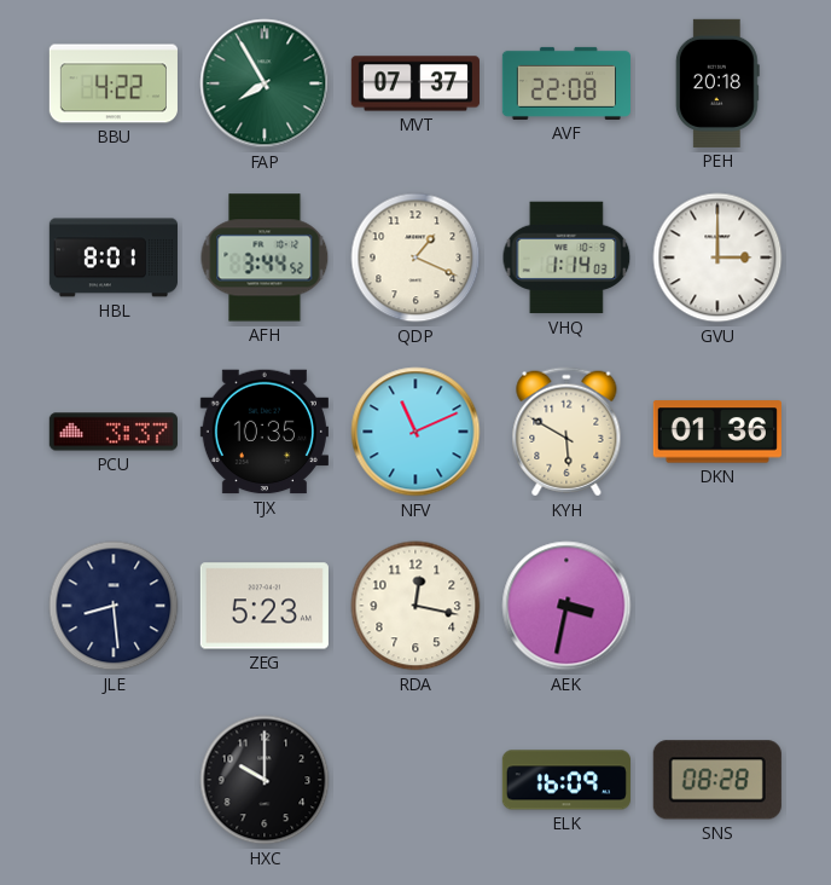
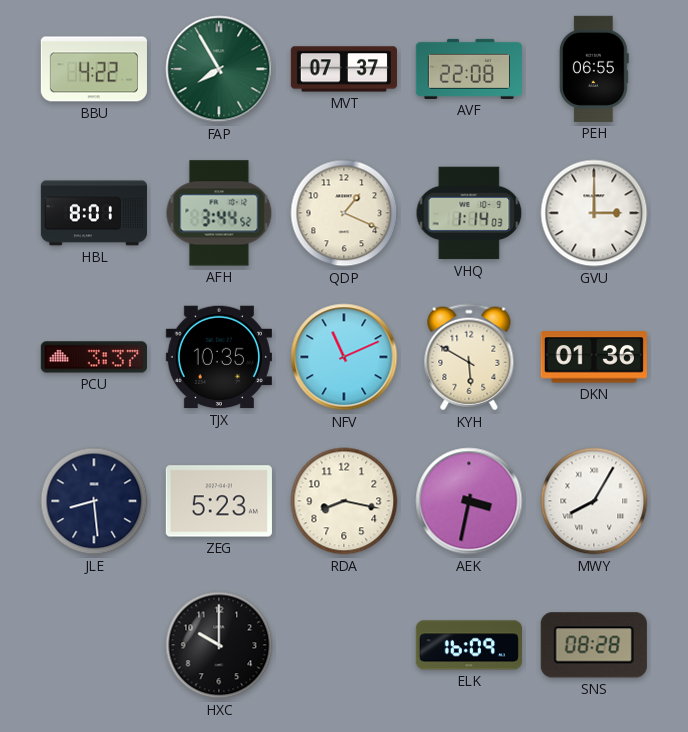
PEH: 20:18 -> 06:55
RDA: 12:17 -> 8:17
MWY: none -> 8:05
